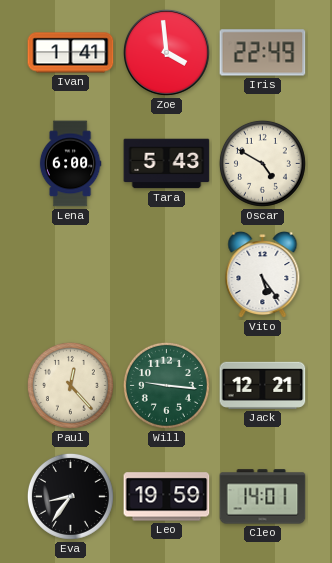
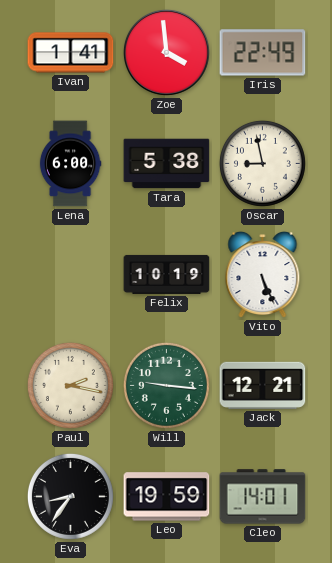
Tara: 5:43 -> 5:38
Oscar: 4:50 -> 8:58
Felix: none -> 10:19
Vito: 5:24 -> 5:26
Paul: 12:23 -> 2:17
